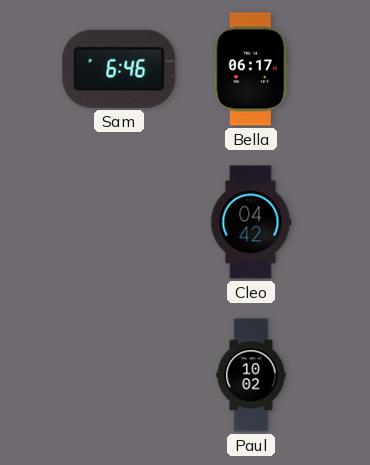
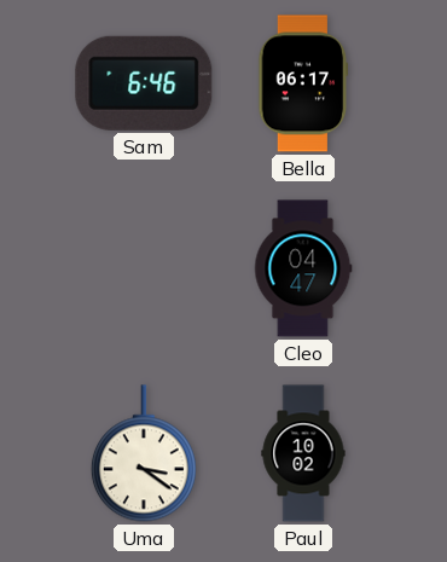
Cleo: 04:42 -> 04:47
Uma: none -> 3:21
